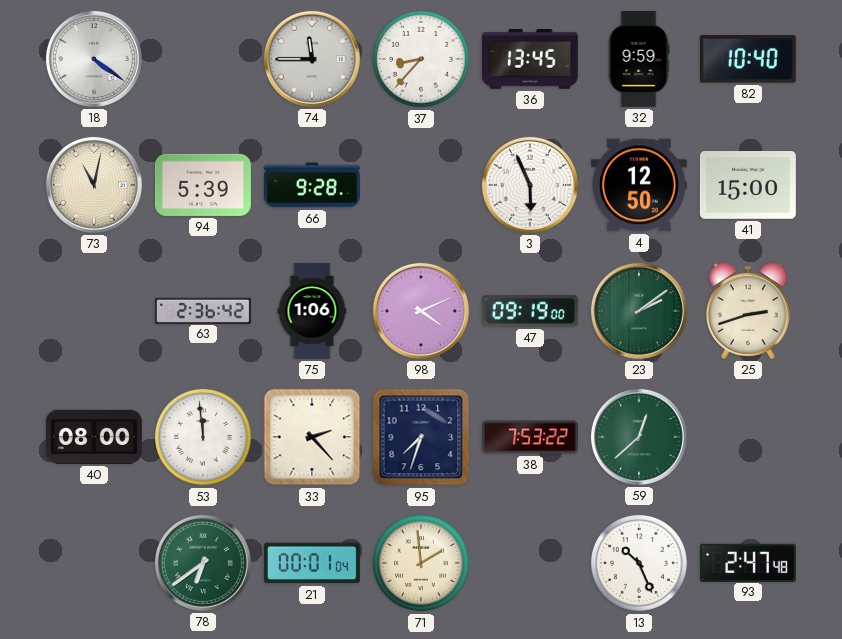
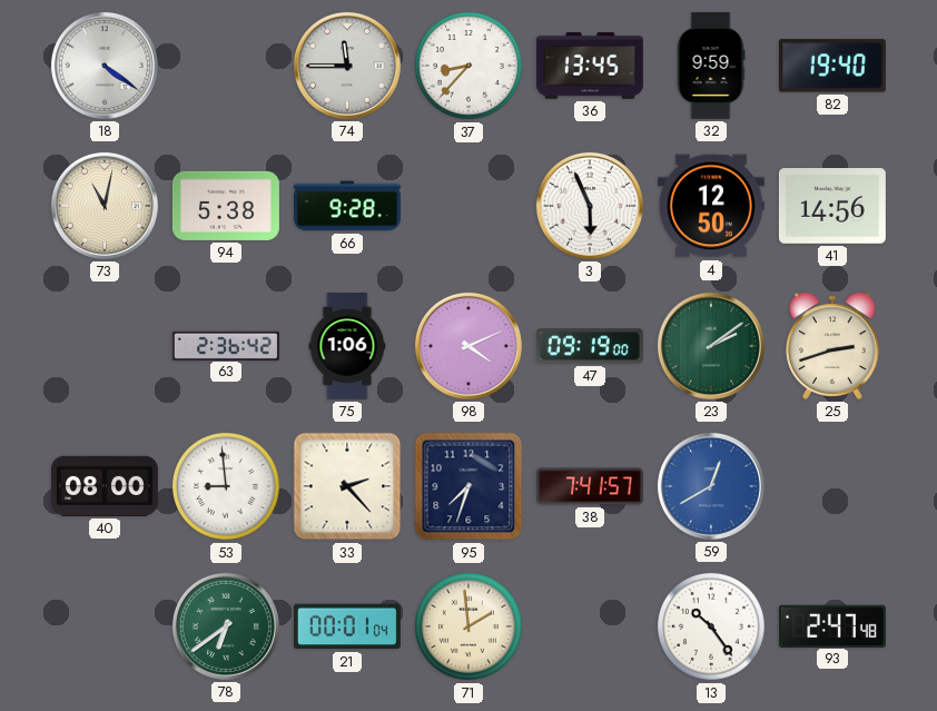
82: 10:40 -> 19:40
94: 5:39 -> 5:38
41: 15:00 -> 14:56
53: 11:59 -> 8:59
38: 7:53 -> 7:41
59: 12:38 -> 12:40
59 dial: green -> blue
13: 10:26 -> 10:24
